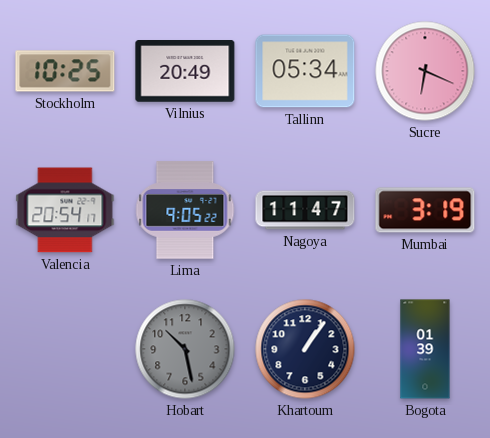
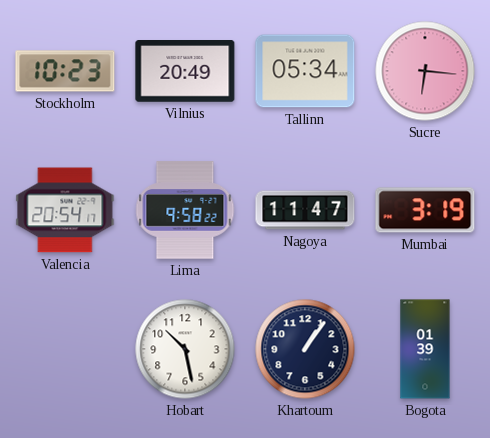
Stockholm: 10:25 -> 10:23
Sucre: 6:19 -> 6:16
Lima: 9:05 -> 9:58
Hobart dial: grey -> white
